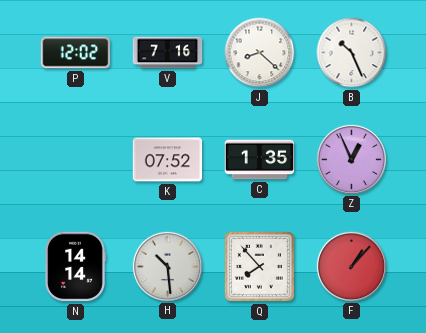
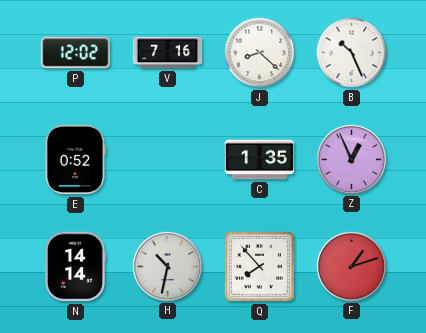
E: none -> 0:52
K: 07:52 -> none
H: 10:29 -> 10:32
F: 1:07 -> 1:12
